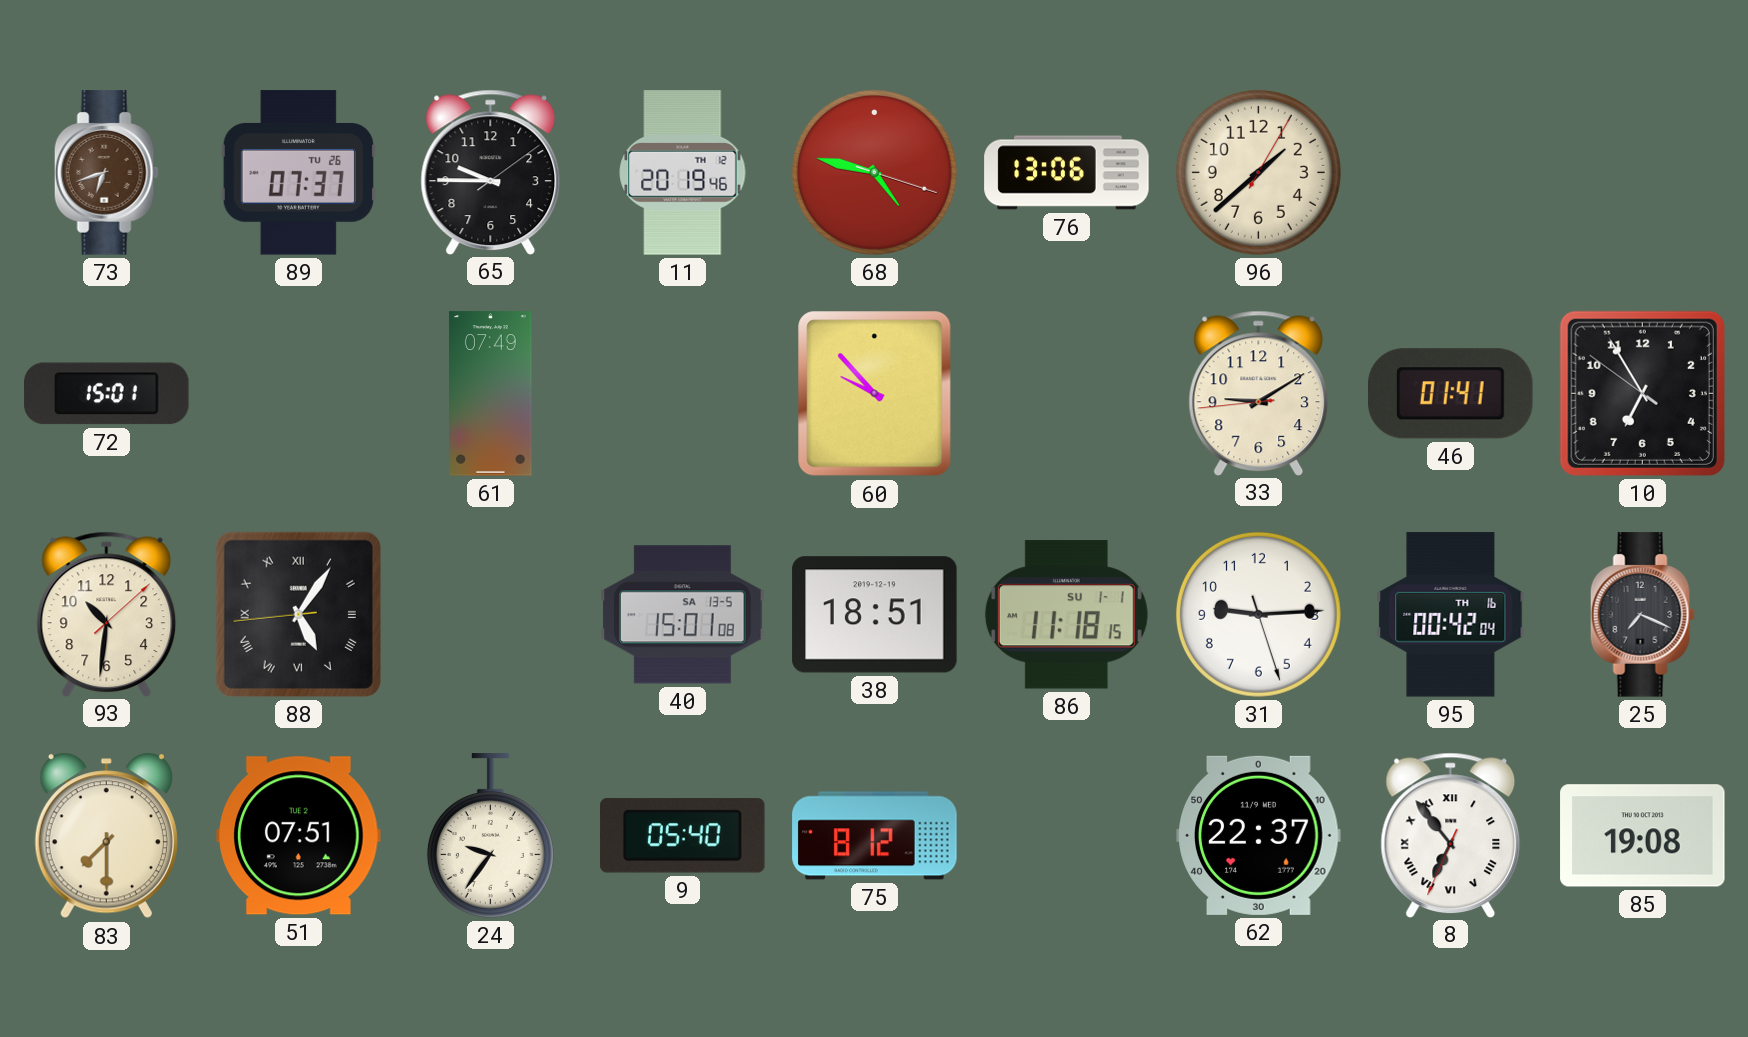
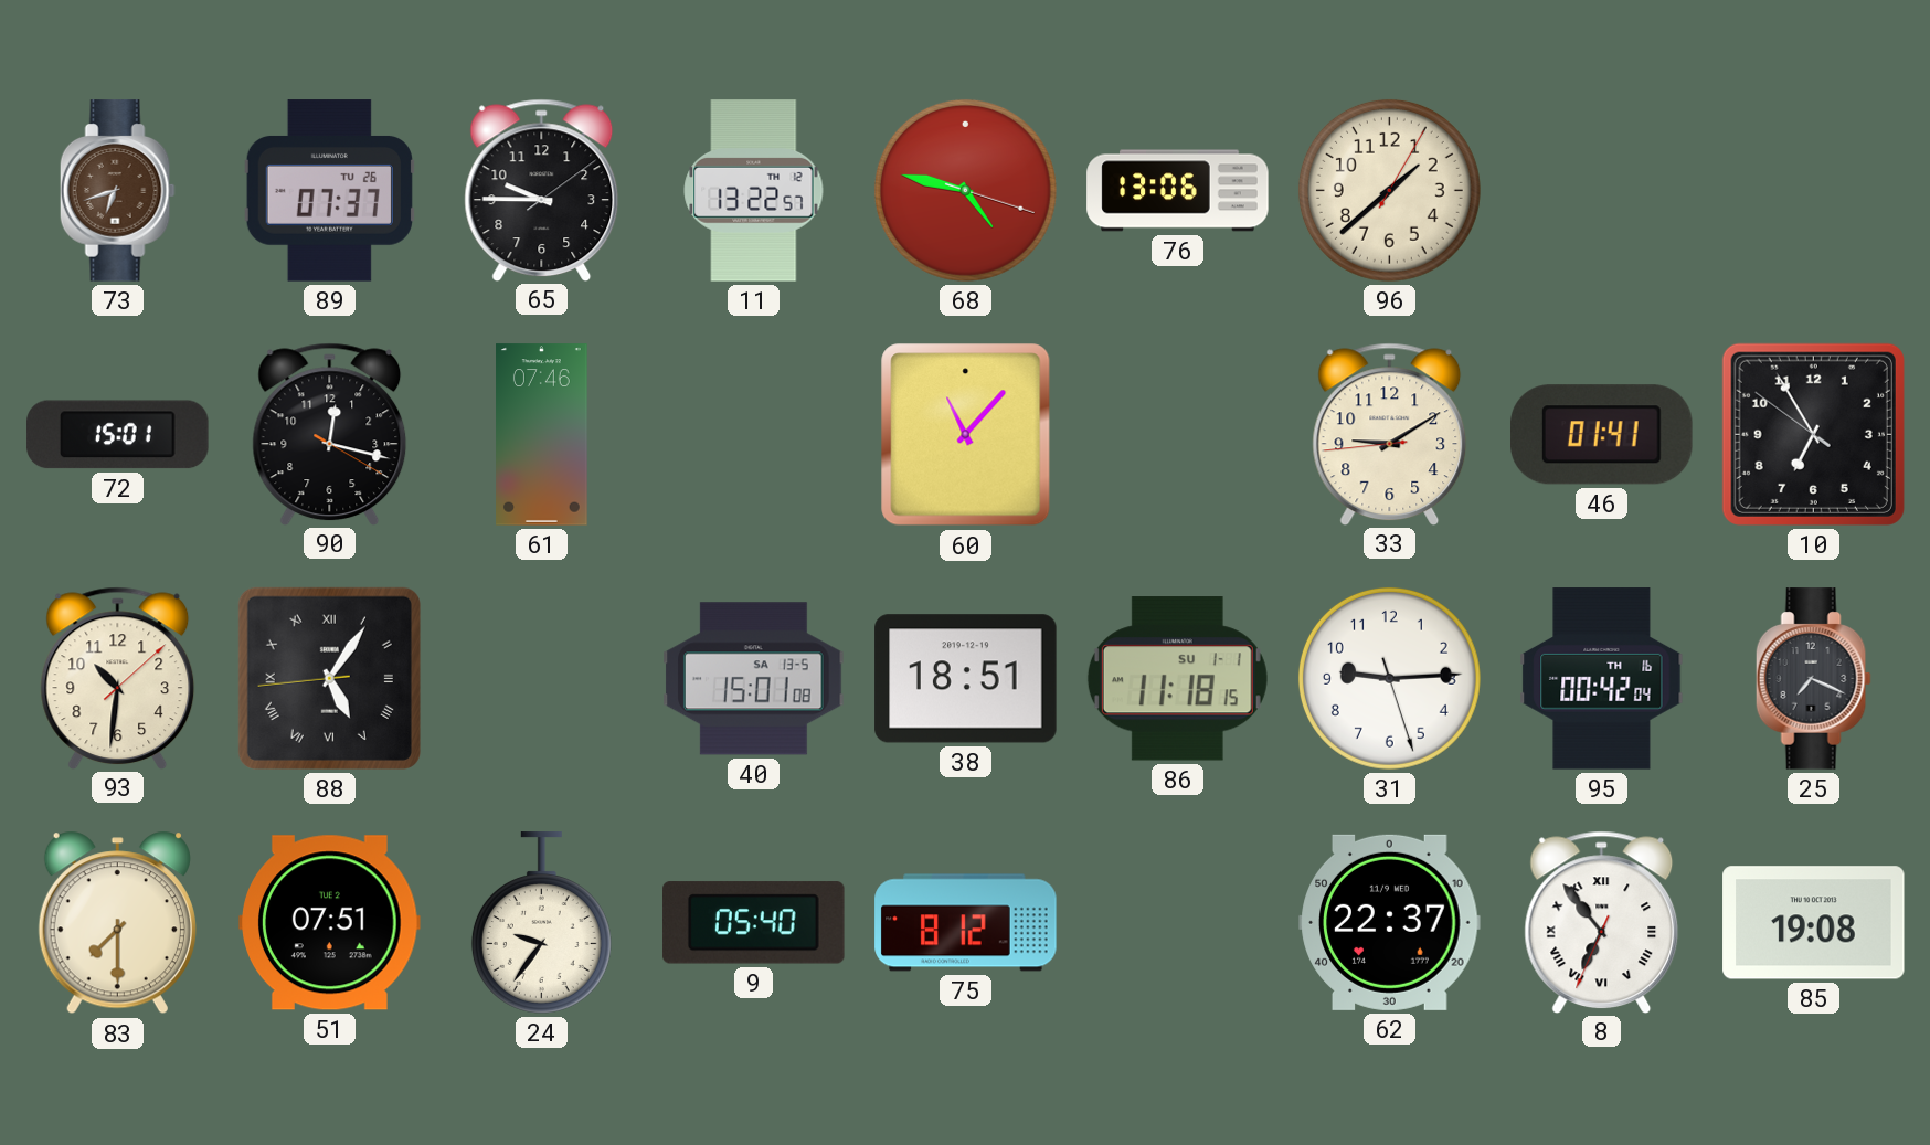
11: 20:19 -> 13:22
90: none -> 12:17
61: 07:49 -> 07:46
60: 9:53 -> 11:07
